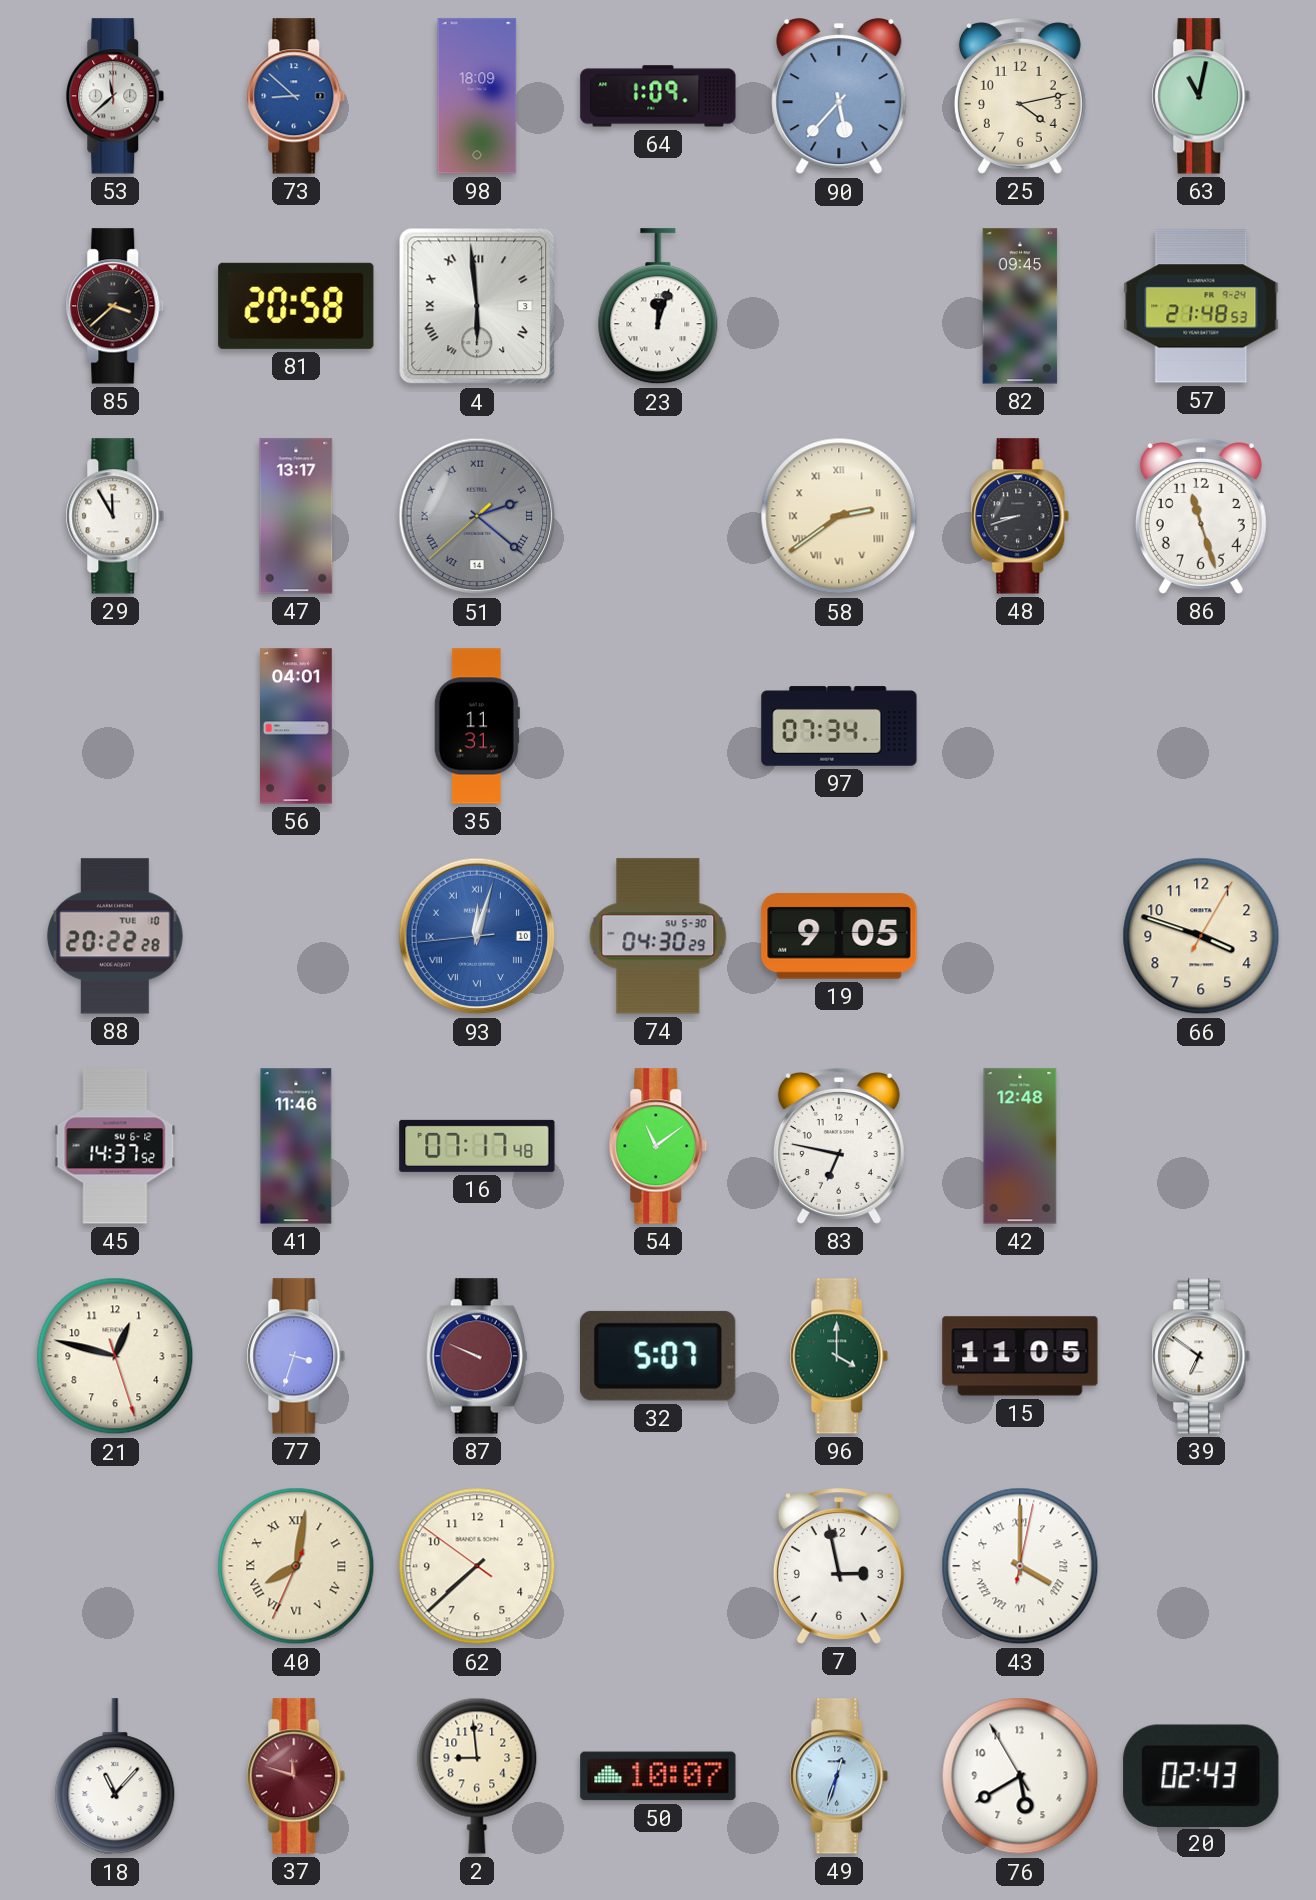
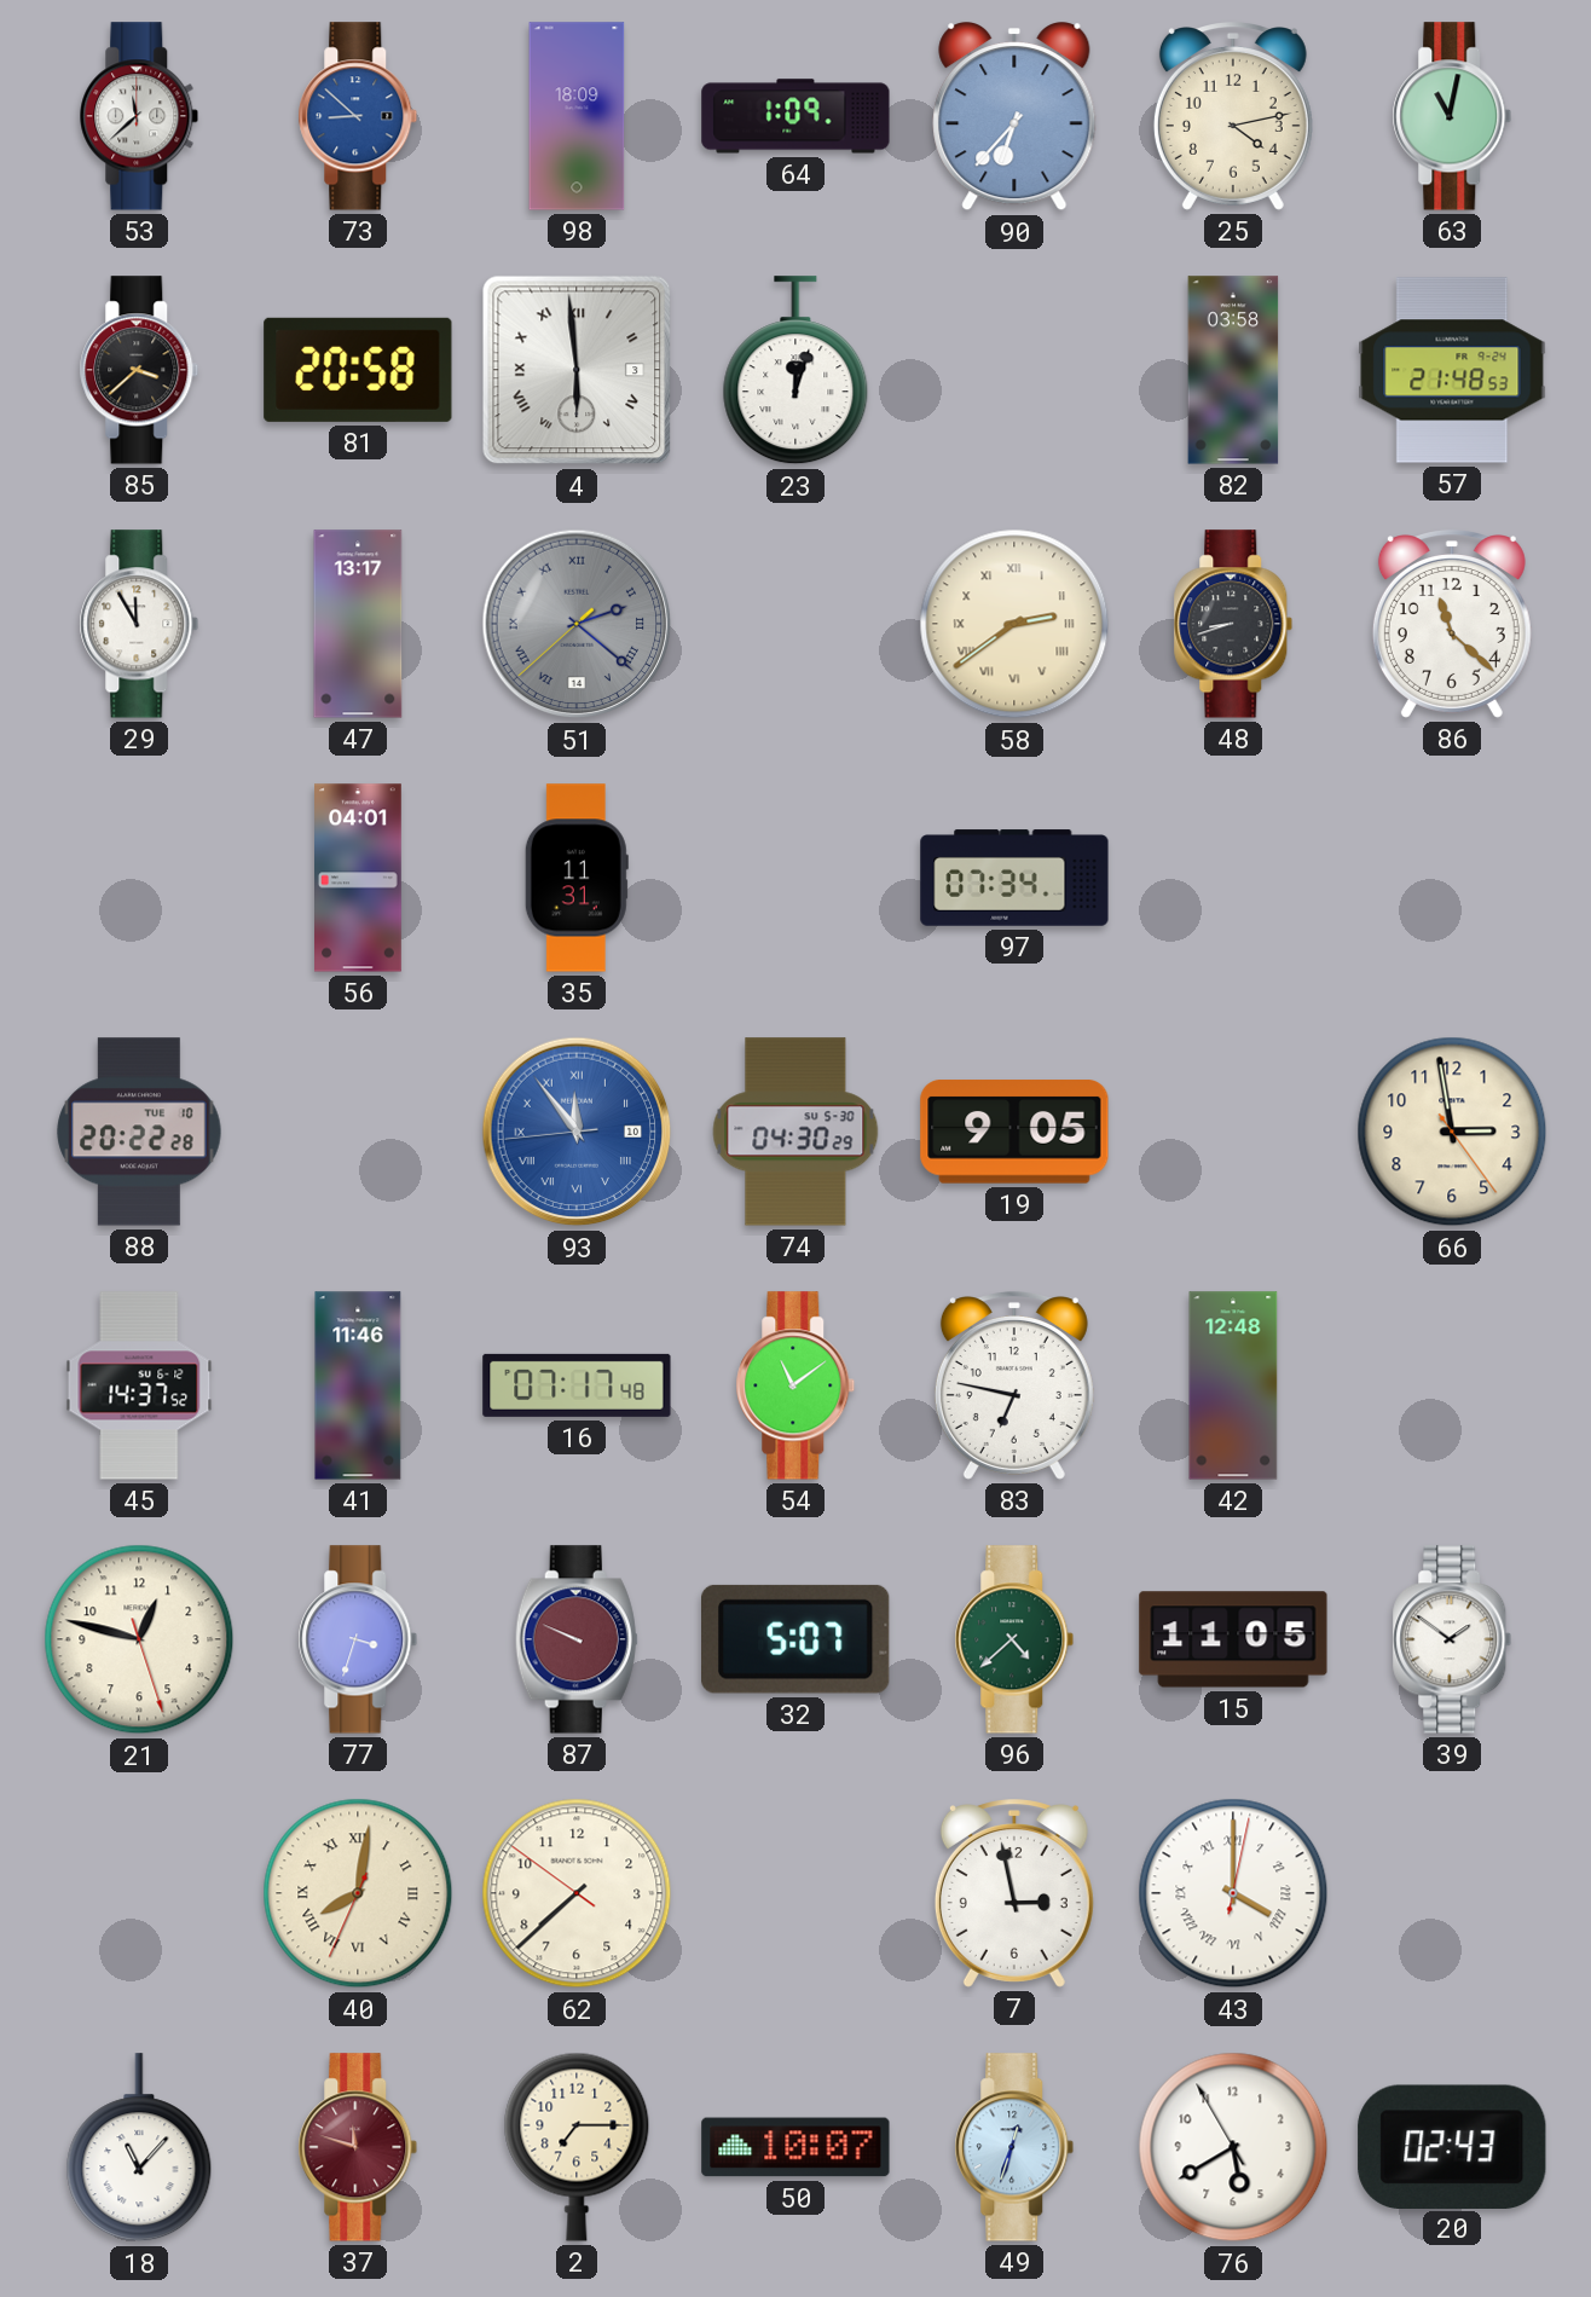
90: 5:37 -> 6:37
82: 09:45 -> 03:58
86: 11:27 -> 11:22
93: 12:02 -> 11:53
66: 3:48 -> 2:58
96: 4:00 -> 4:38
39: 6:51 -> 1:51
2: 8:59 -> 7:15
